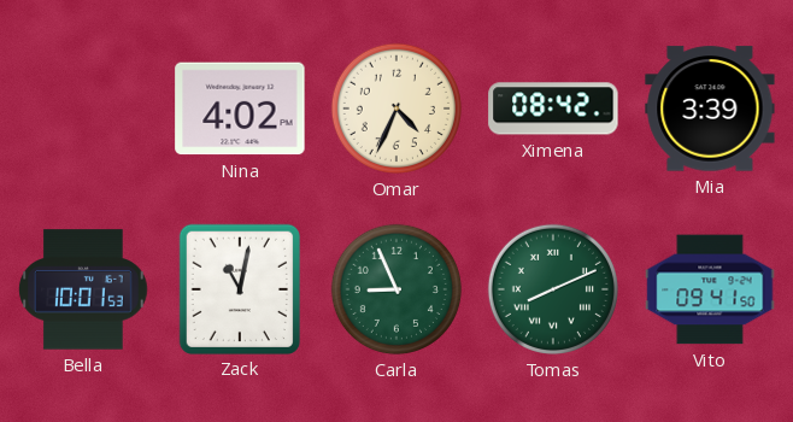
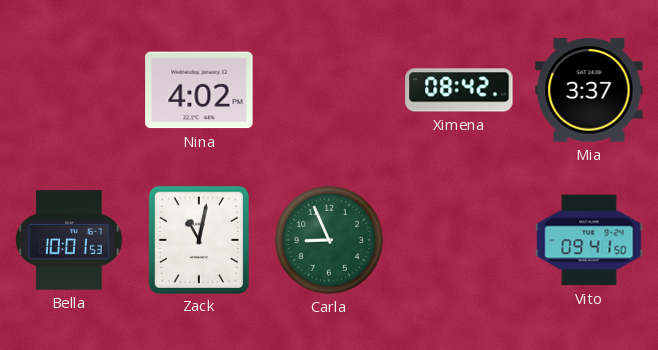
Omar: 4:34 -> none
Mia: 3:39 -> 3:37
Tomas: 8:11 -> none
